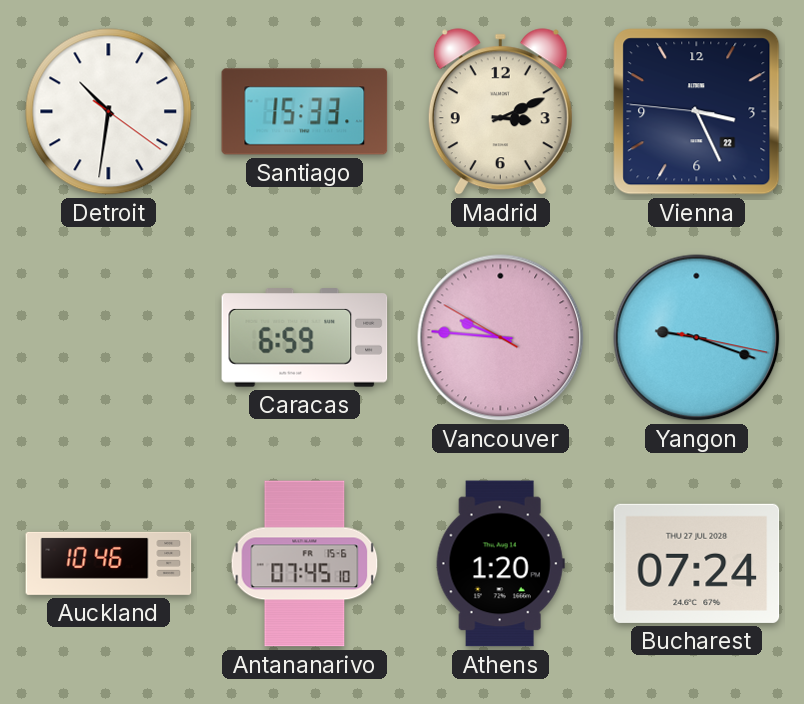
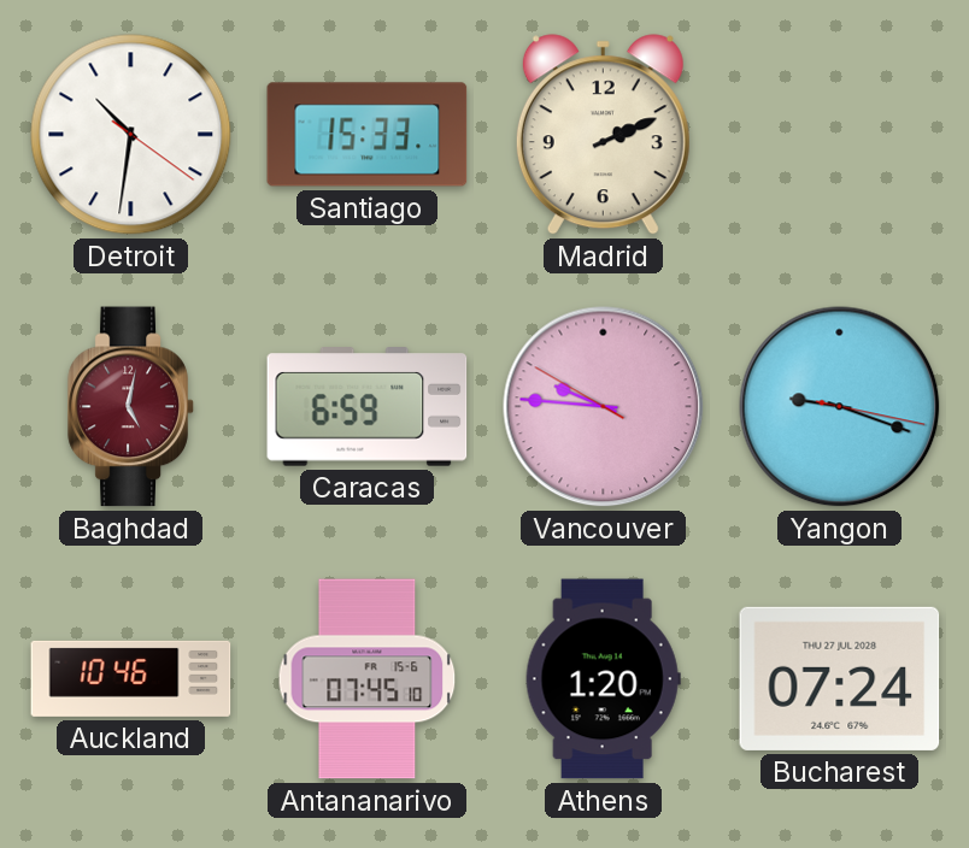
Madrid: 3:11 -> 2:11
Vienna: 3:25 -> none
Baghdad: none -> 5:02
